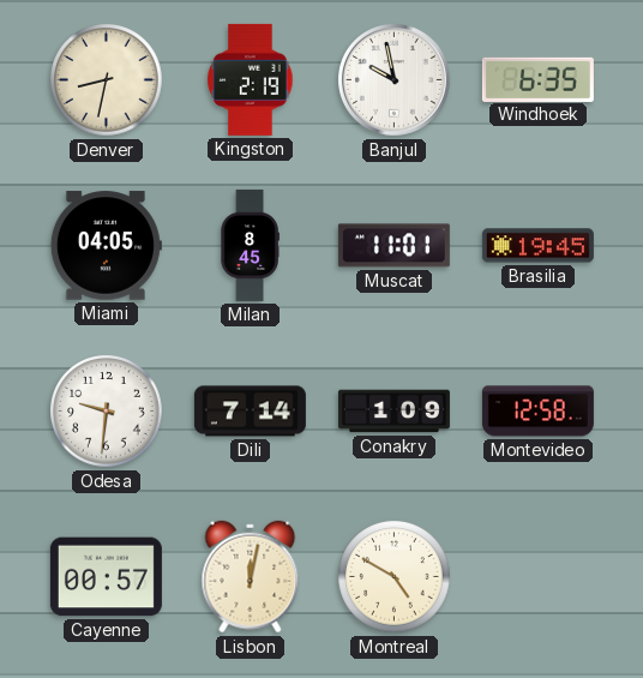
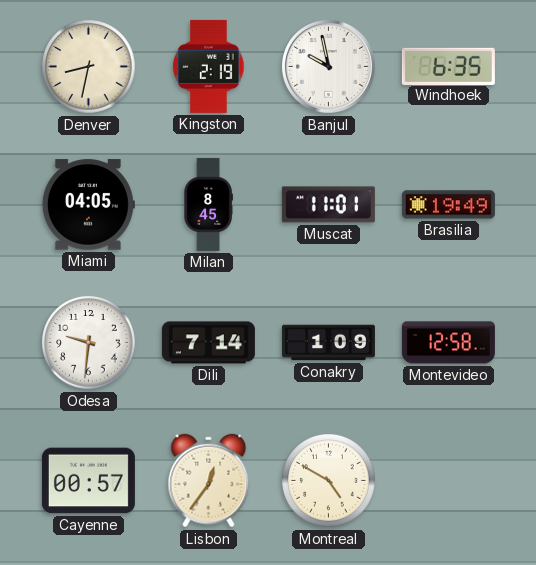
Brasilia: 19:45 -> 19:49
Lisbon: 12:02 -> 12:36
